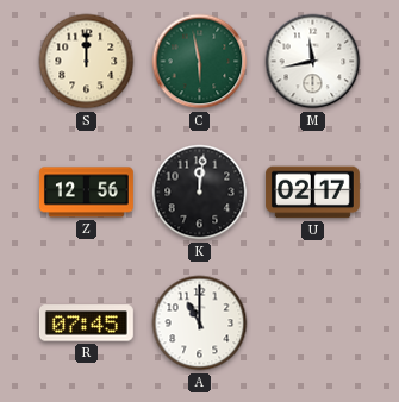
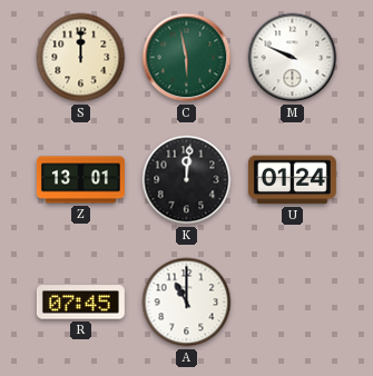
M: 11:43 -> 9:49
Z: 12:56 -> 13:01
U: 02:17 -> 01:24
